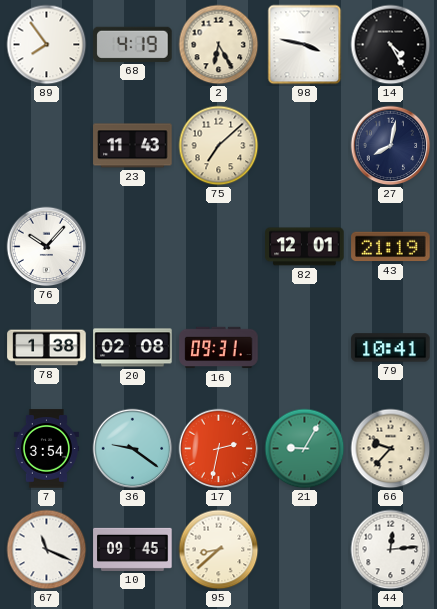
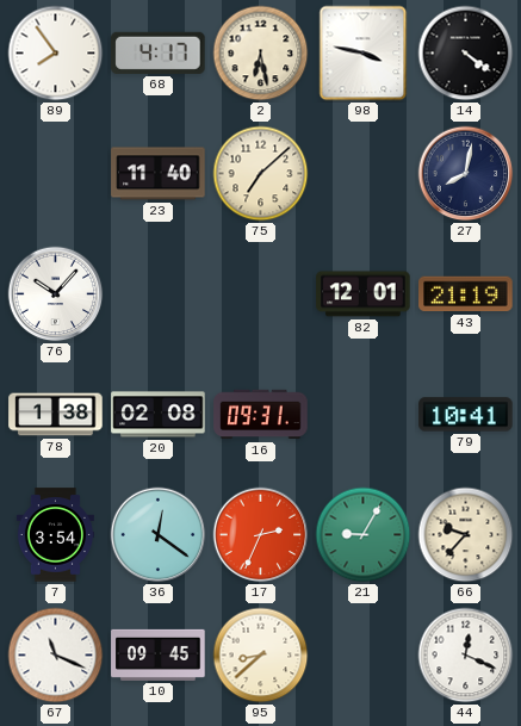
68: 4:19 -> 4:17
2: 6:25 -> 6:28
14: 4:25 -> 4:21
23: 11:43 -> 11:40
36: 9:21 -> 12:21
17: 2:32 -> 2:34
44: 12:14 -> 12:19
